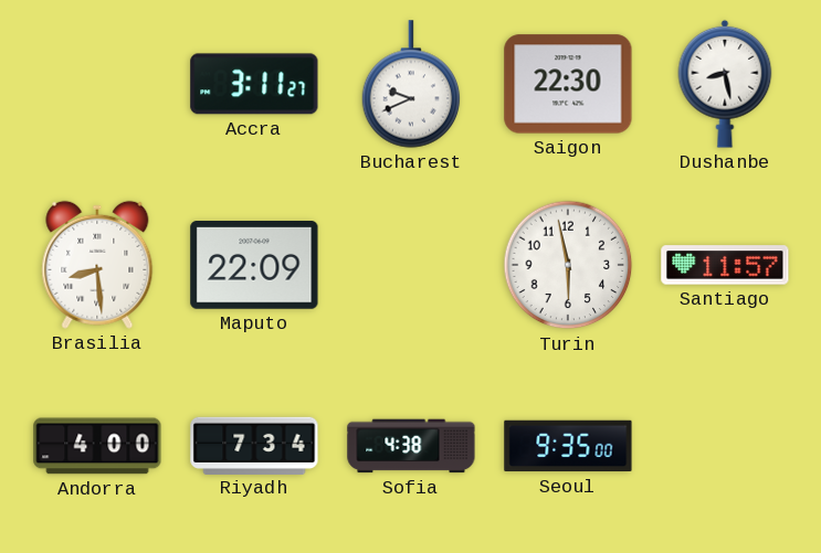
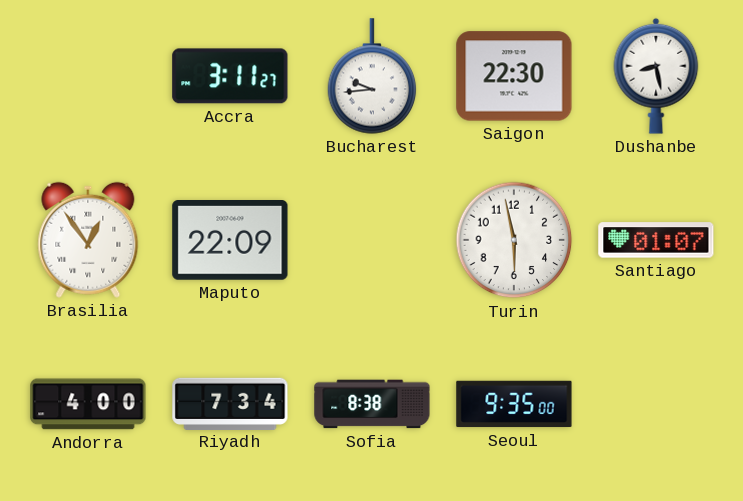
Bucharest: 9:41 -> 9:44
Brasilia: 8:29 -> 12:54
Santiago: 11:57 -> 01:07
Sofia: 4:38 -> 8:38
